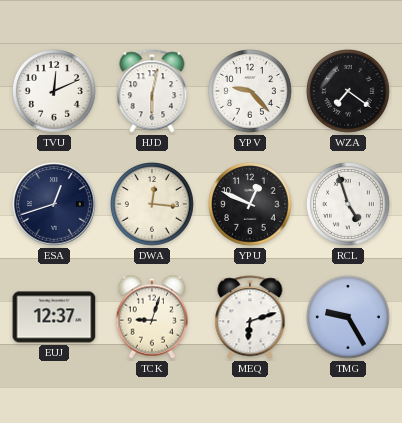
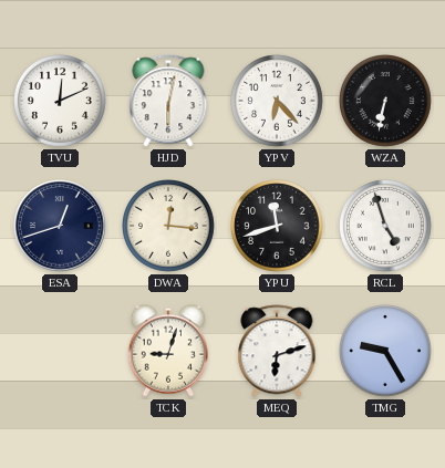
YPV: 9:23 -> 6:23
WZA: 7:21 -> 6:32
YPU: 12:49 -> 11:42
EUJ: 12:37 -> none
